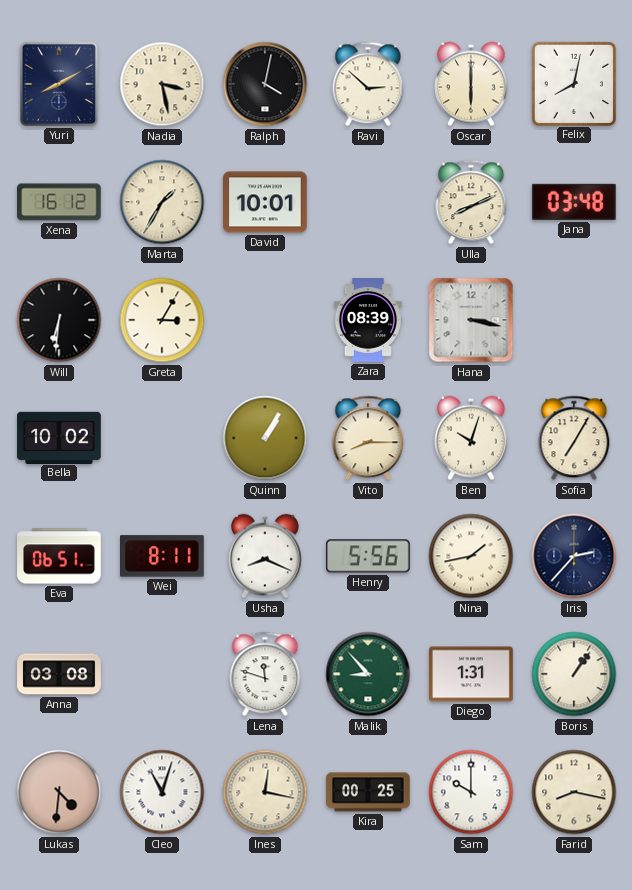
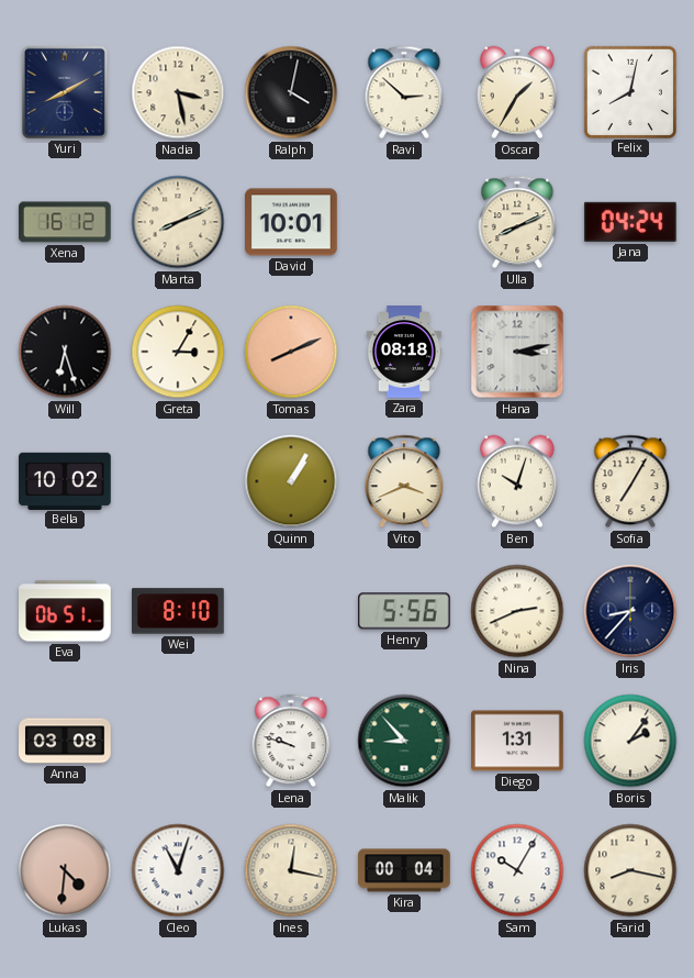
Oscar: 6:00 -> 1:35
Marta: 1:35 -> 8:11
Jana: 03:48 -> 04:24
Will: 6:31 -> 6:27
Tomas: none -> 8:11
Zara: 08:39 -> 08:18
Hana: 3:17 -> 3:13
Vito: 8:15 -> 3:41
Wei: 8:11 -> 8:10
Usha: 8:19 -> none
Nina: 1:43 -> 2:41
Iris: 2:37 -> 8:37
Lena: 11:48 -> 9:48
Boris: 1:06 -> 2:06
Kira: 00:25 -> 00:04
Sam: 10:00 -> 10:05
